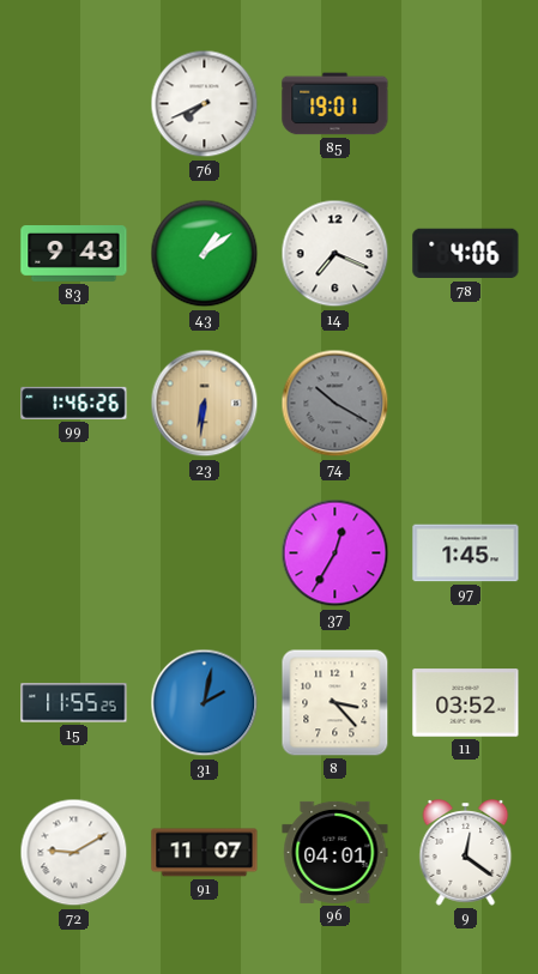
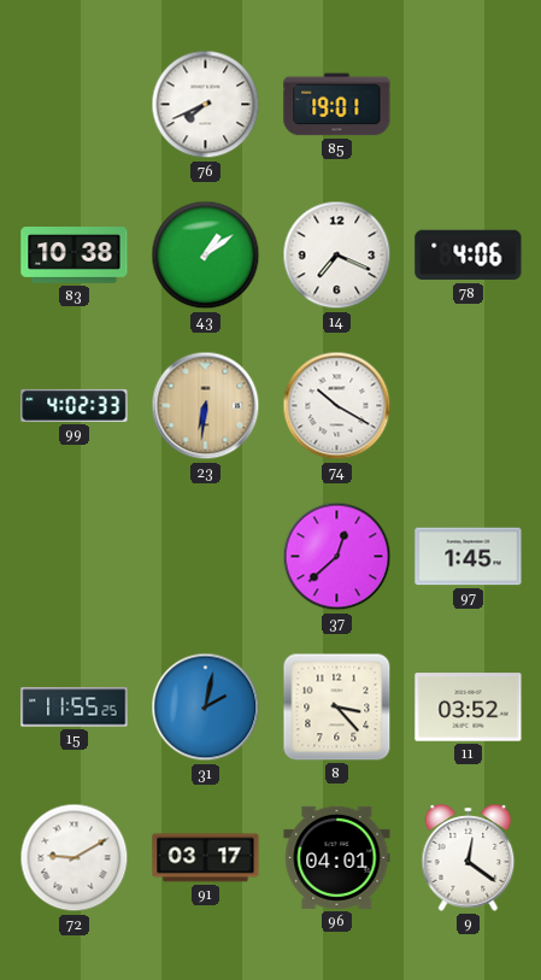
83: 9:43 -> 10:38
99: 1:46 -> 4:02
74 dial: grey -> white
37: 12:35 -> 12:38
91: 11:07 -> 03:17
